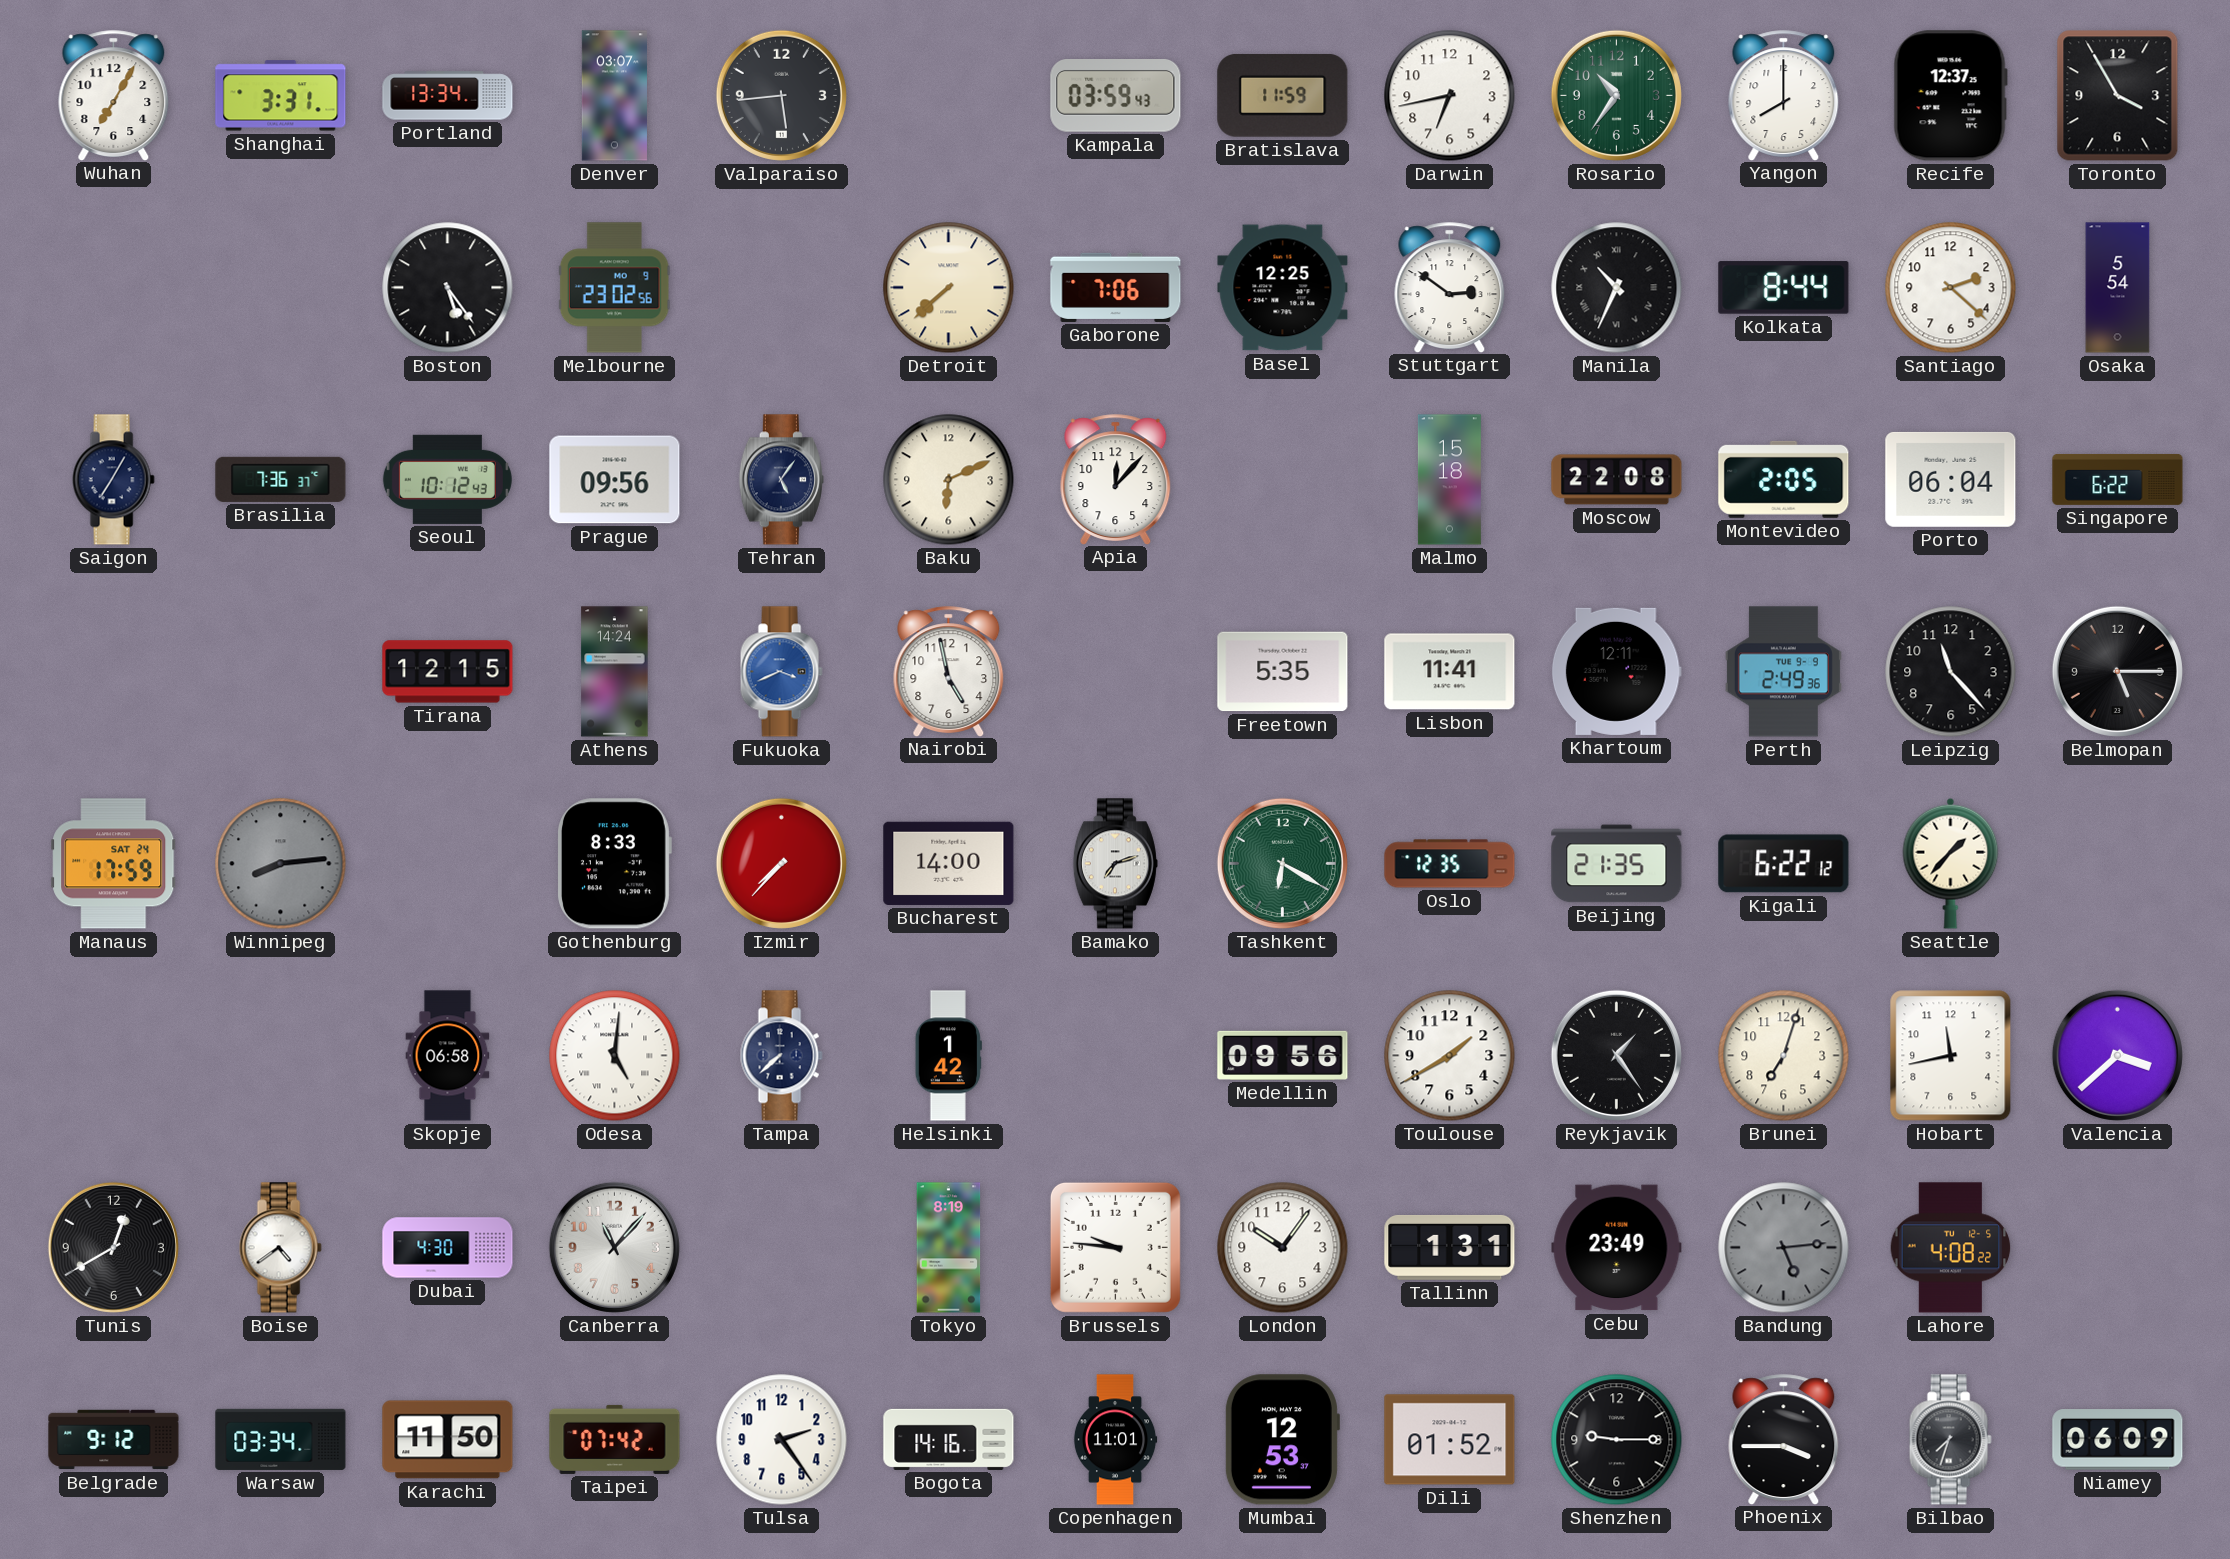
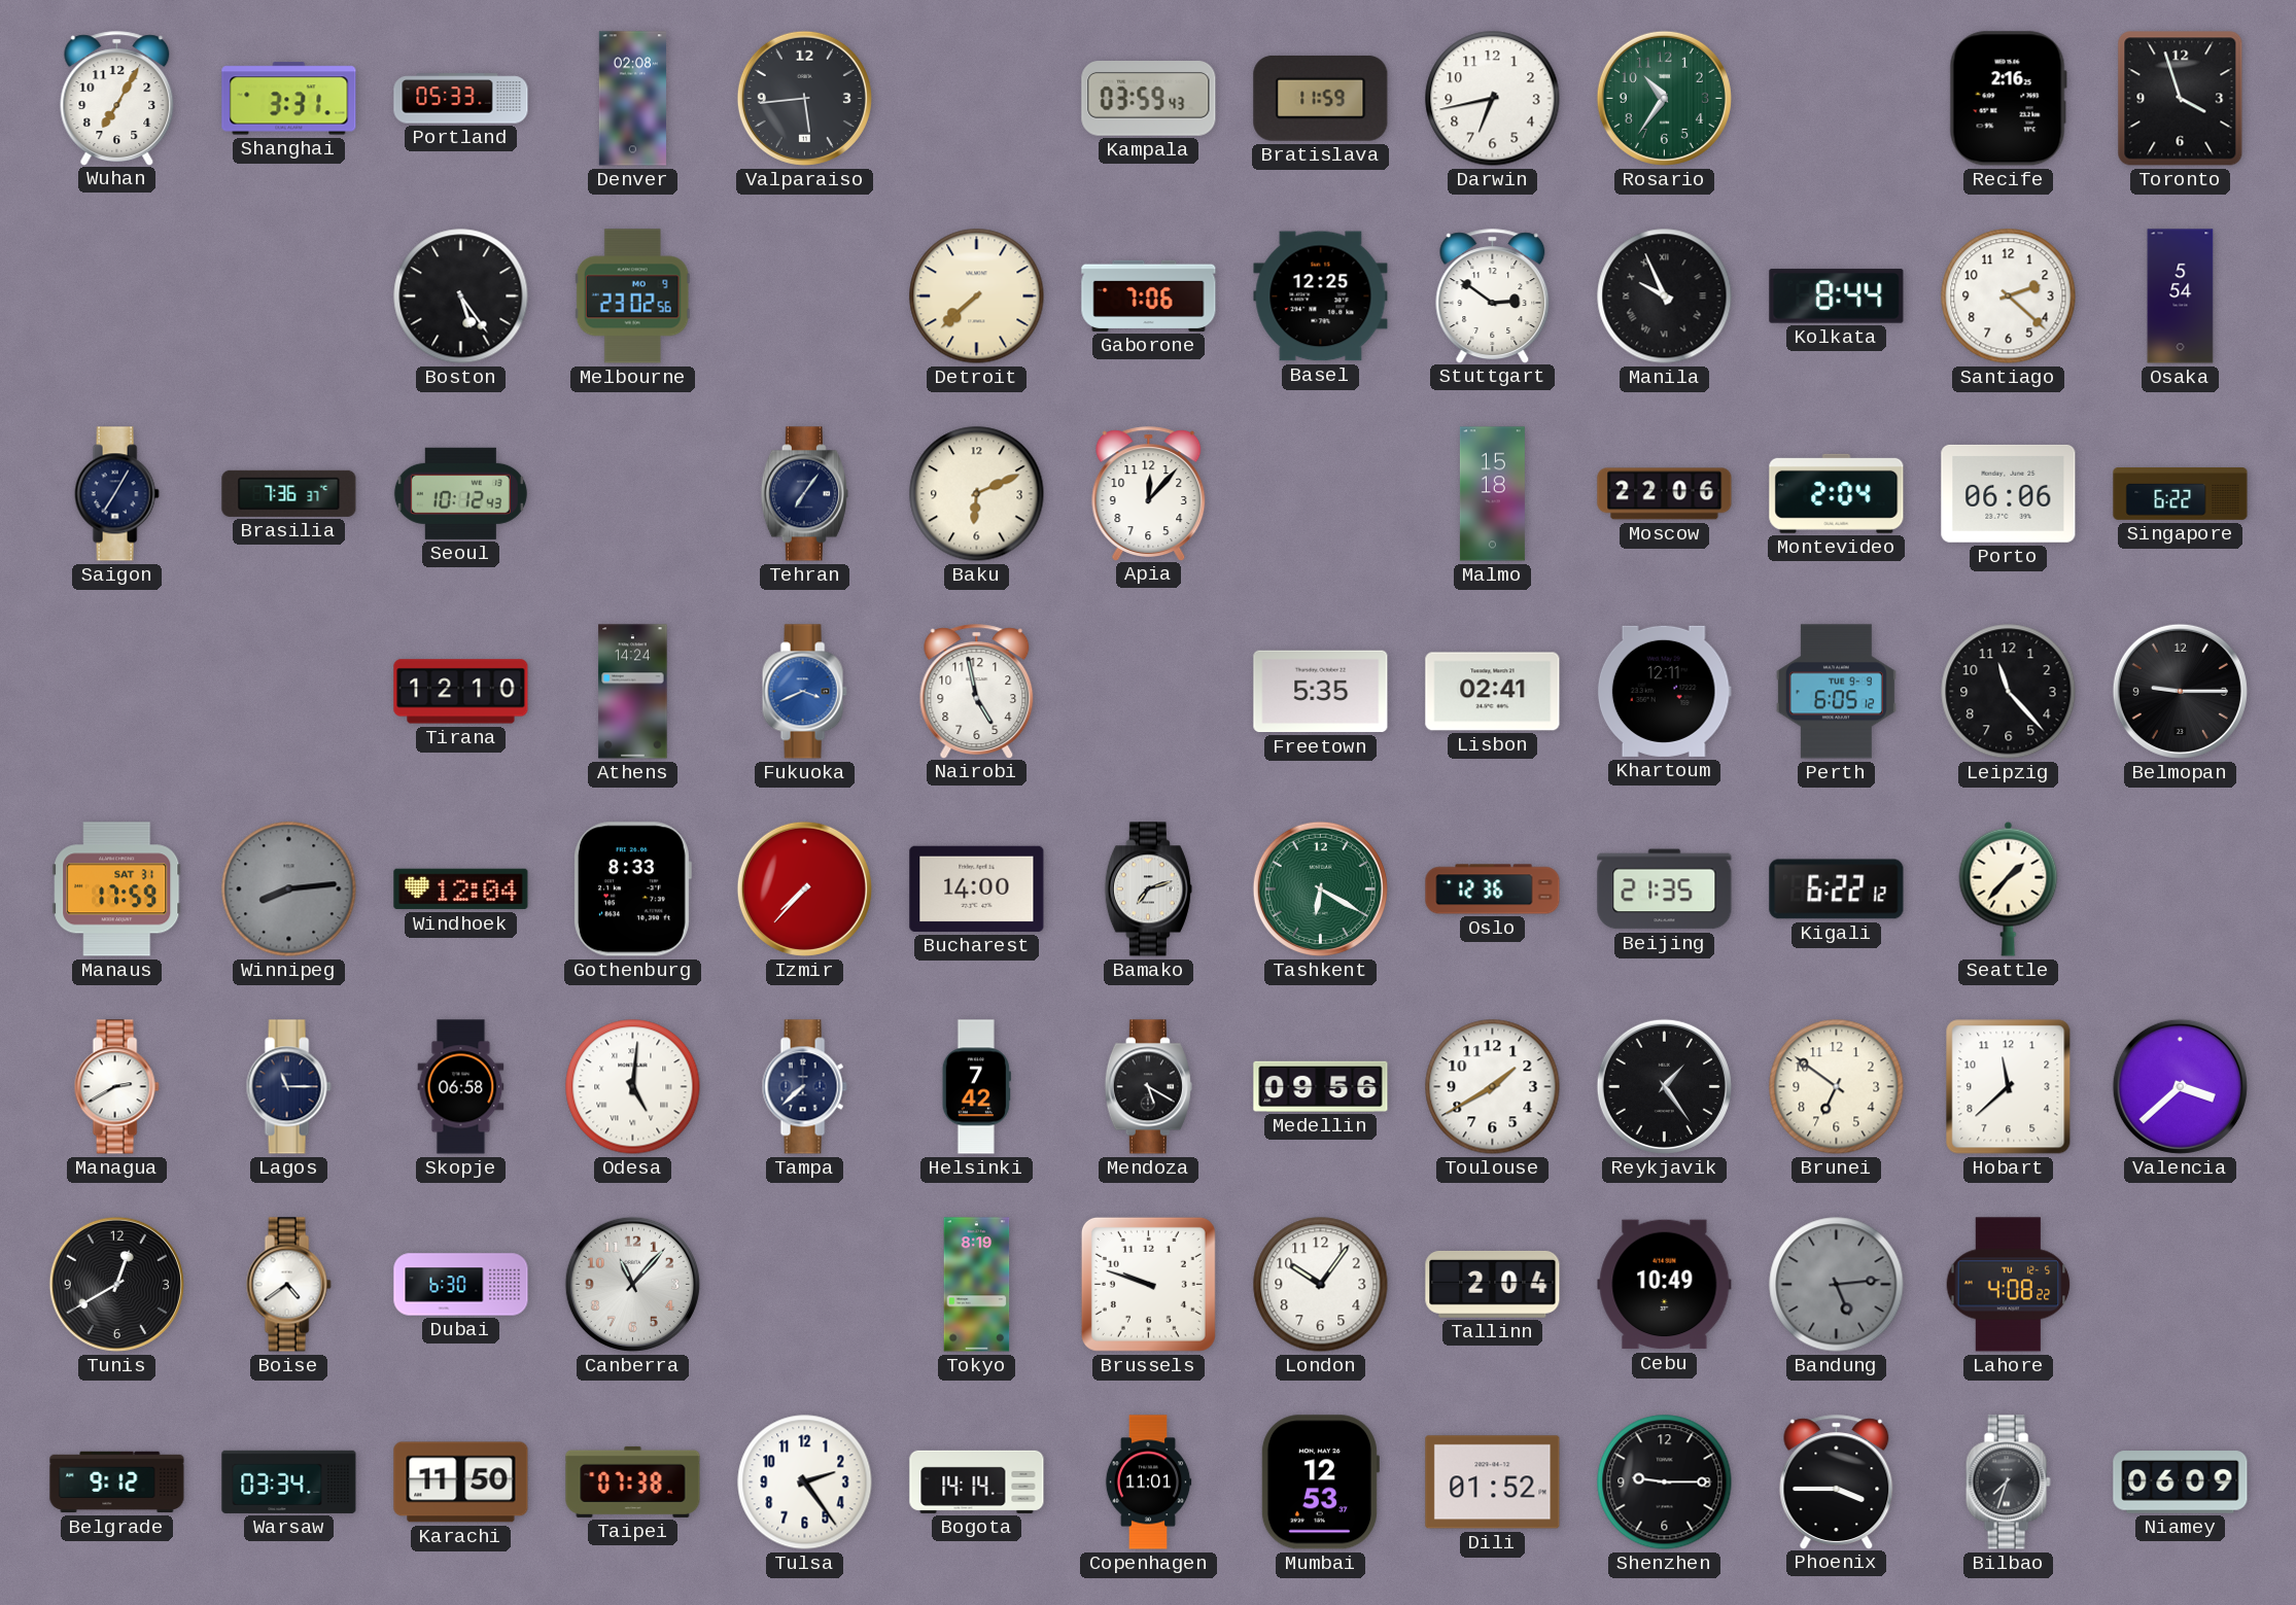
Portland: 13:34 -> 05:33
Denver: 03:07 -> 02:08
Yangon: 8:00 -> none
Recife: 12:37 -> 2:16
Toronto: 3:55 -> 3:57
Manila: 10:34 -> 9:56
Prague: 09:56 -> none
Tehran: 5:06 -> 7:06
Moscow: 22:08 -> 22:06
Montevideo: 2:05 -> 2:04
Porto: 06:04 -> 06:06
Tirana: 12:15 -> 12:10
Lisbon: 11:41 -> 02:41
Perth: 2:49 -> 6:05
Belmopan: 5:15 -> 9:15
Manaus date: SAT 24 -> SAT 31
Windhoek: none -> 12:04
Oslo: 12:35 -> 12:36
Managua: none -> 2:40
Lagos: none -> 11:15
Helsinki: 1:42 -> 7:42
Mendoza: none -> 5:20
Brunei: 7:03 -> 6:51
Hobart: 11:43 -> 11:38
Dubai: 4:30 -> 6:30
Brussels: 9:46 -> 9:48
Tallinn: 1:31 -> 2:04
Cebu: 23:49 -> 10:49
Taipei: 07:42 -> 07:38
Bogota: 14:16 -> 14:14
